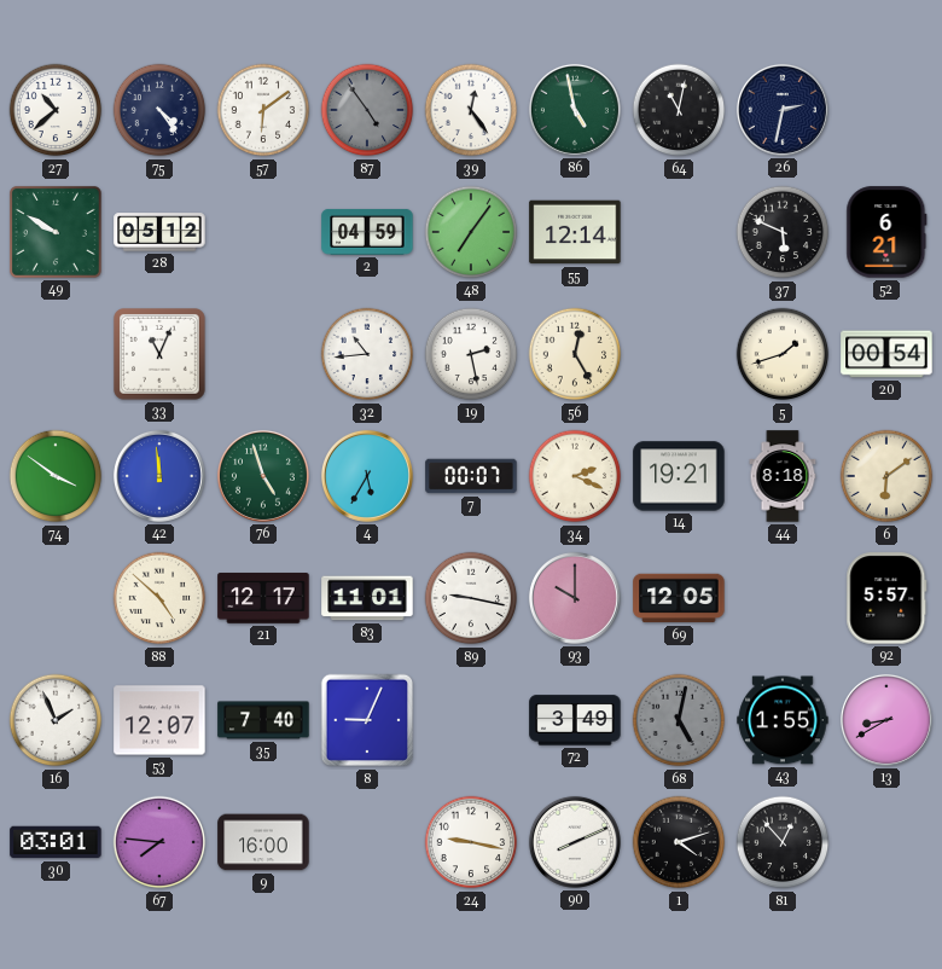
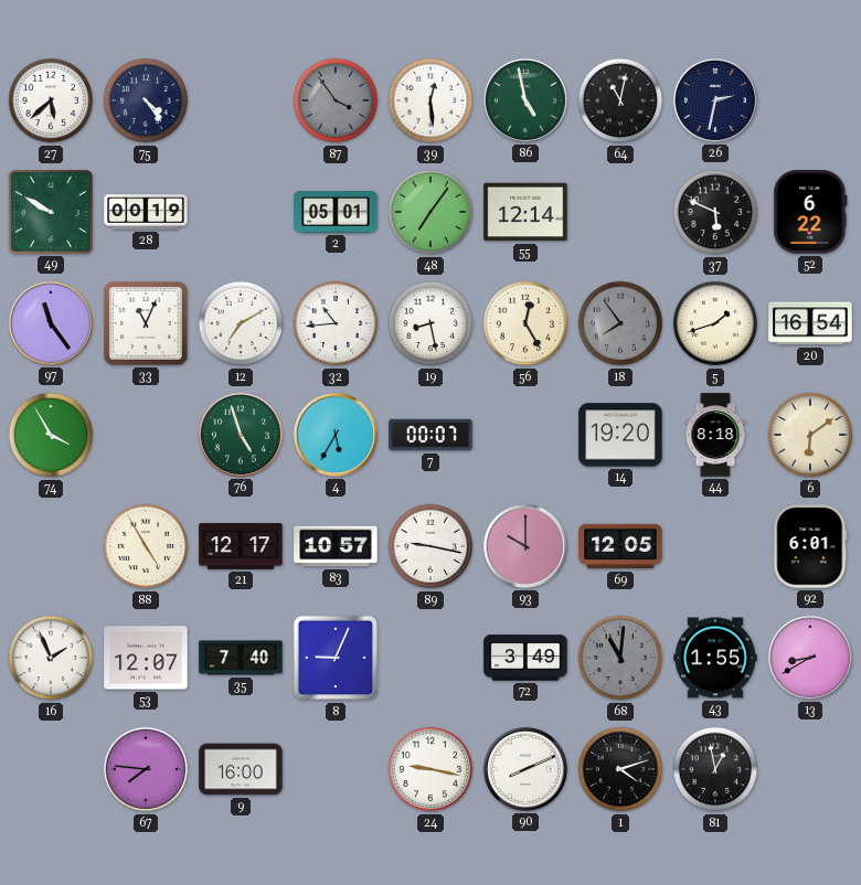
27: 10:38 -> 5:38
57: 6:09 -> none
87: 4:54 -> 3:54
39: 12:24 -> 12:29
28: 05:12 -> 00:19
2: 04:59 -> 05:01
52: 6:21 -> 6:22
97: none -> 11:24
12: none -> 7:10
19: 2:28 -> 8:28
18: none -> 7:54
20: 00:54 -> 16:54
74: 3:51 -> 3:55
42: 11:59 -> none
34: 2:19 -> none
14: 19:21 -> 19:20
88: 4:52 -> 4:55
83: 11:01 -> 10:57
92: 5:57 -> 6:01
68: 5:02 -> 11:01
30: 03:01 -> none
81: 12:53 -> 12:58
